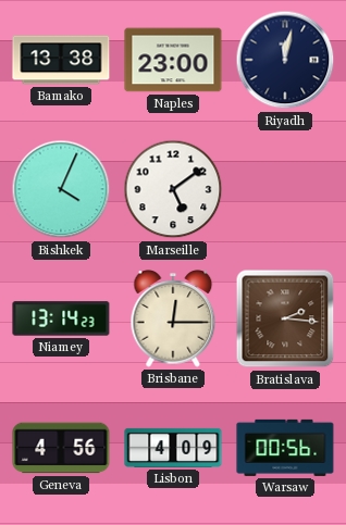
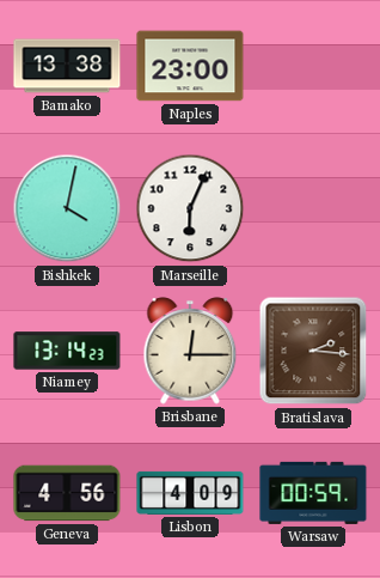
Riyadh: 12:02 -> none
Bishkek: 4:04 -> 4:02
Marseille: 5:09 -> 6:04
Warsaw: 00:56 -> 00:59
